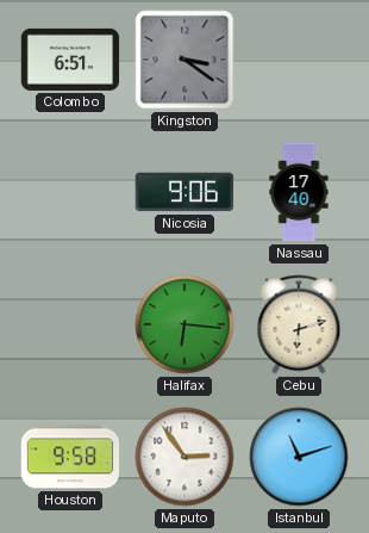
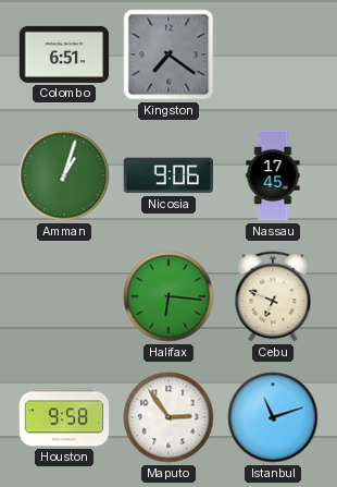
Kingston: 3:21 -> 7:21
Amman: none -> 1:03
Nassau: 17:40 -> 17:45
Cebu: 6:12 -> 6:49
